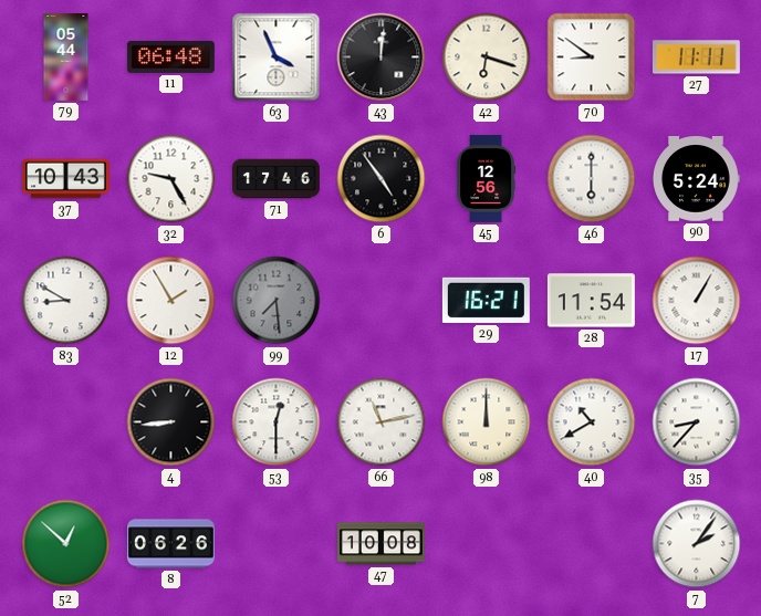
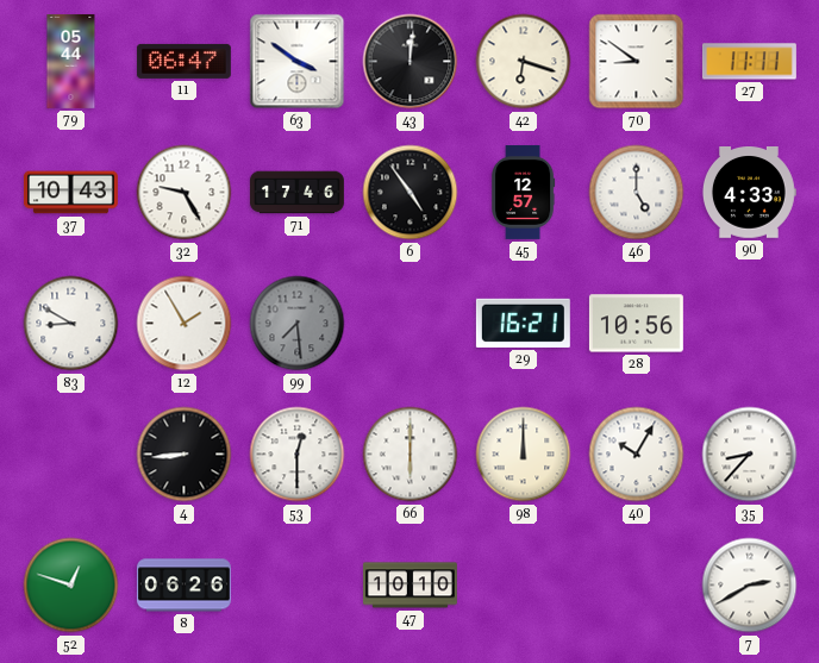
11: 06:48 -> 06:47
63: 3:56 -> 3:51
45: 12:56 -> 12:57
46: 6:00 -> 5:00
90: 5:24 -> 4:33
28: 11:54 -> 10:56
17: 1:05 -> none
66: 11:13 -> 6:00
40: 10:40 -> 10:05
52: 12:52 -> 12:48
47: 10:08 -> 10:10
7: 2:06 -> 2:40
